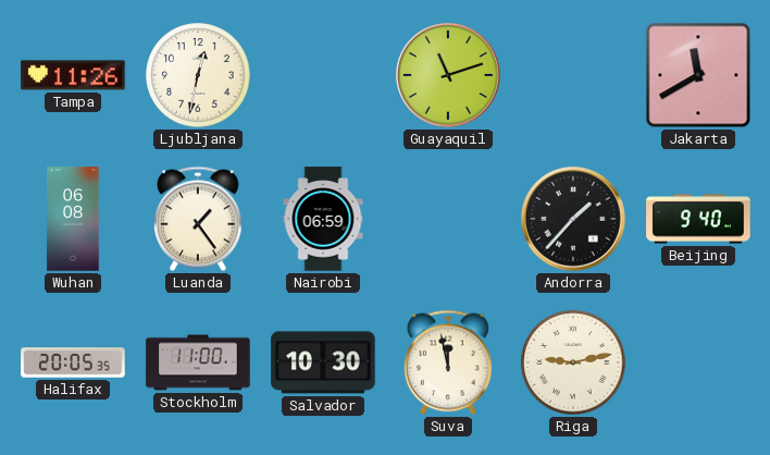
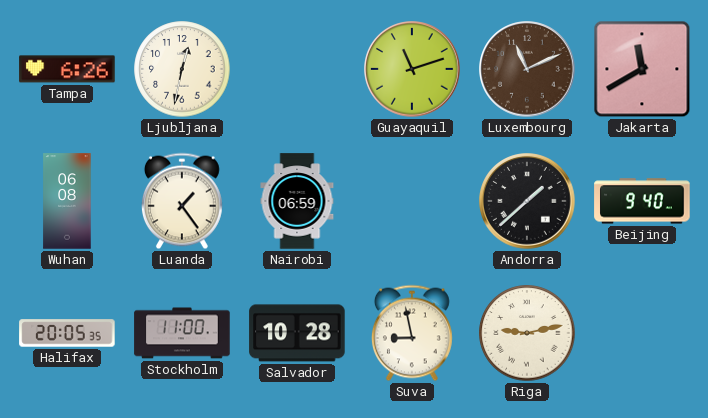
Tampa: 11:26 -> 6:26
Luxembourg: none -> 11:11
Andorra: 1:37 -> 1:38
Salvador: 10:30 -> 10:28
Suva: 11:58 -> 8:58
